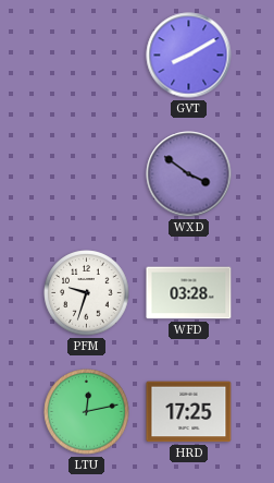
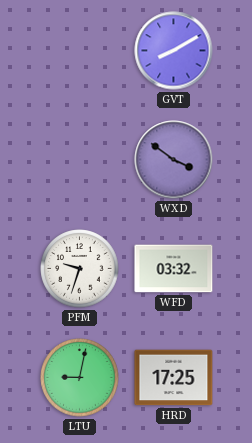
WFD: 03:28 -> 03:32
LTU: 12:13 -> 9:02
